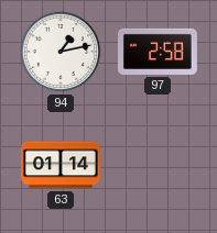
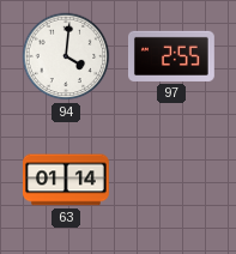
94: 1:13 -> 4:01
97: 2:58 -> 2:55
